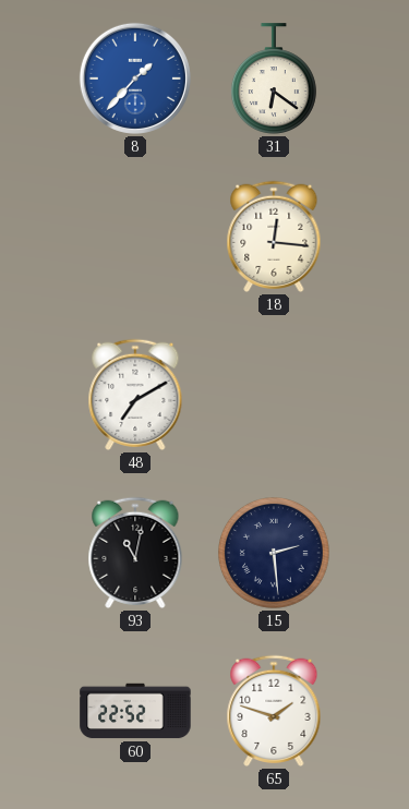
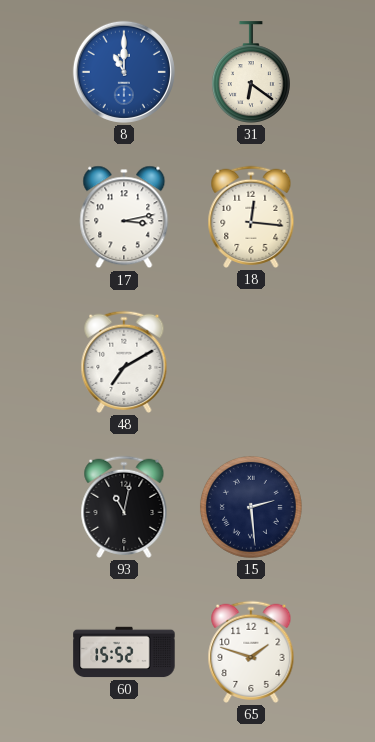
8: 1:37 -> 11:00
17: none -> 3:13
60: 22:52 -> 15:52
